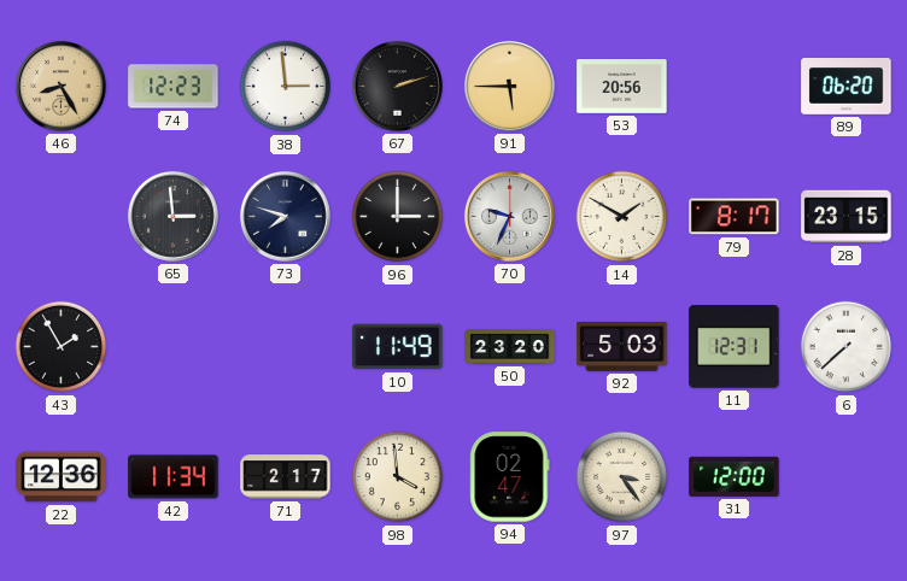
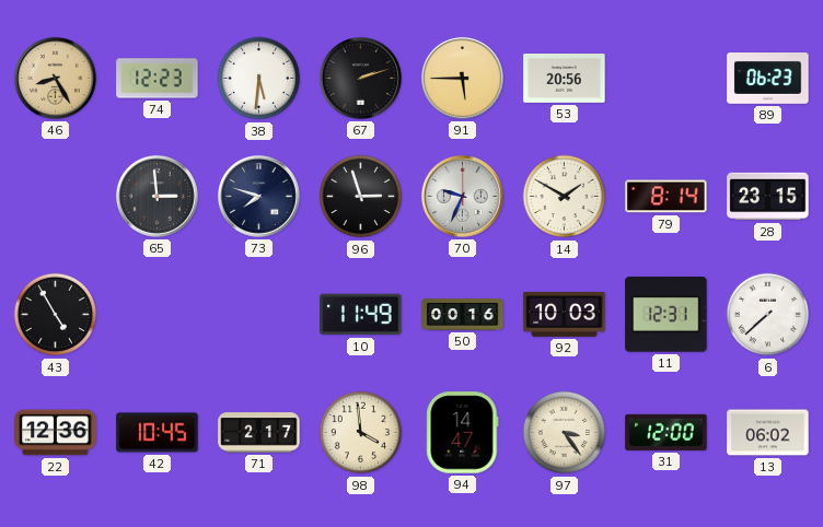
38: 2:59 -> 5:31
89: 06:20 -> 06:23
96: 3:00 -> 2:57
79: 8:17 -> 8:14
43: 1:55 -> 4:55
50: 23:20 -> 00:16
92: 5:03 -> 10:03
42: 11:34 -> 10:45
94: 02:47 -> 14:47
13: none -> 06:02
